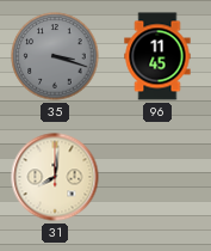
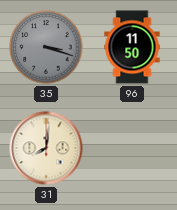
96: 11:45 -> 11:50
